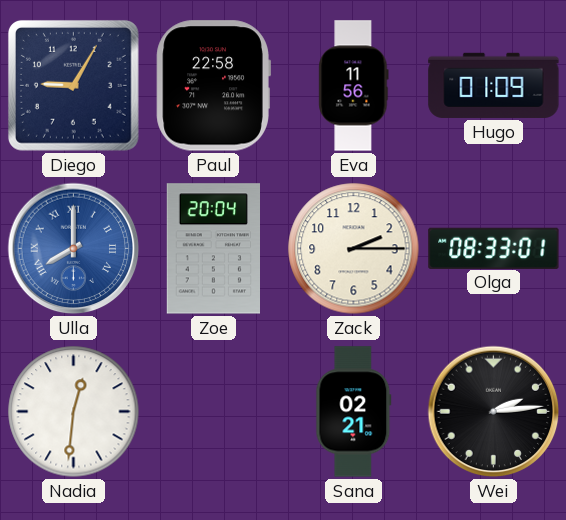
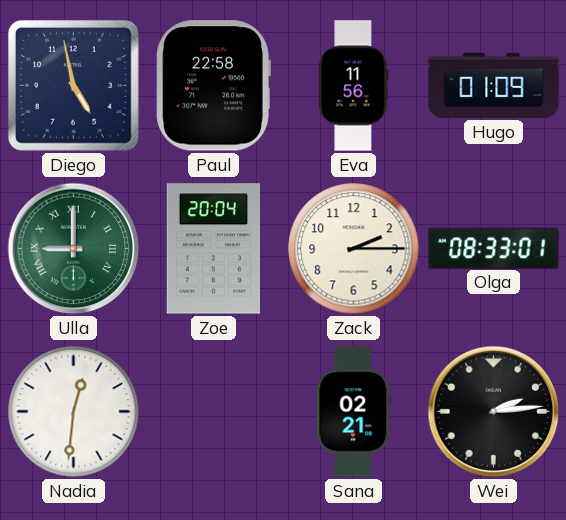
Diego: 9:05 -> 4:58
Ulla: 8:00 -> 9:00
Ulla dial: blue -> green
